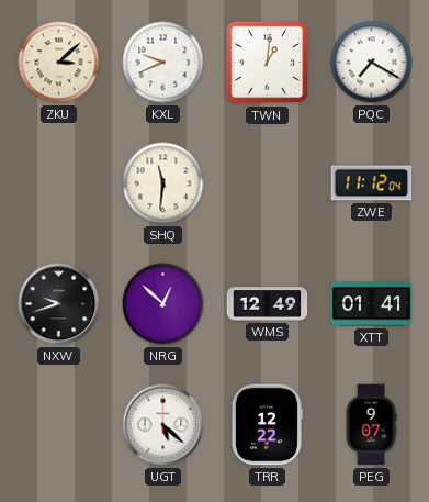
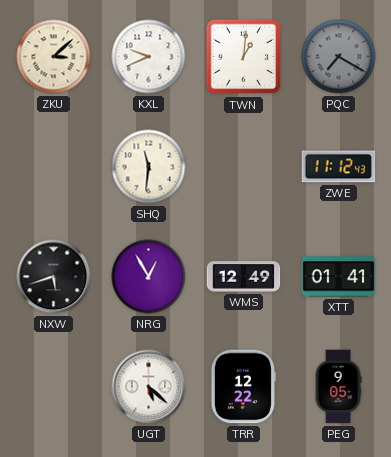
PQC dial: white -> grey
ZWE: 11:12:04 -> 11:12:43
NXW: 9:42 -> 5:42
NRG: 12:52 -> 12:55
PEG: 9:07 -> 9:05
